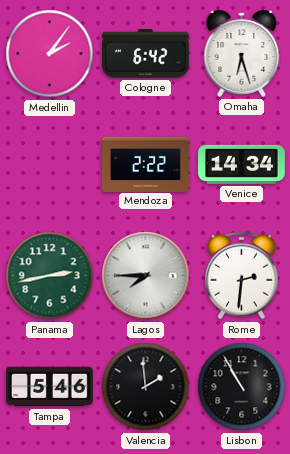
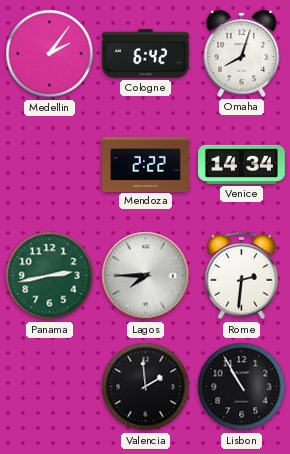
Omaha: 6:27 -> 8:03
Tampa: 5:46 -> none
